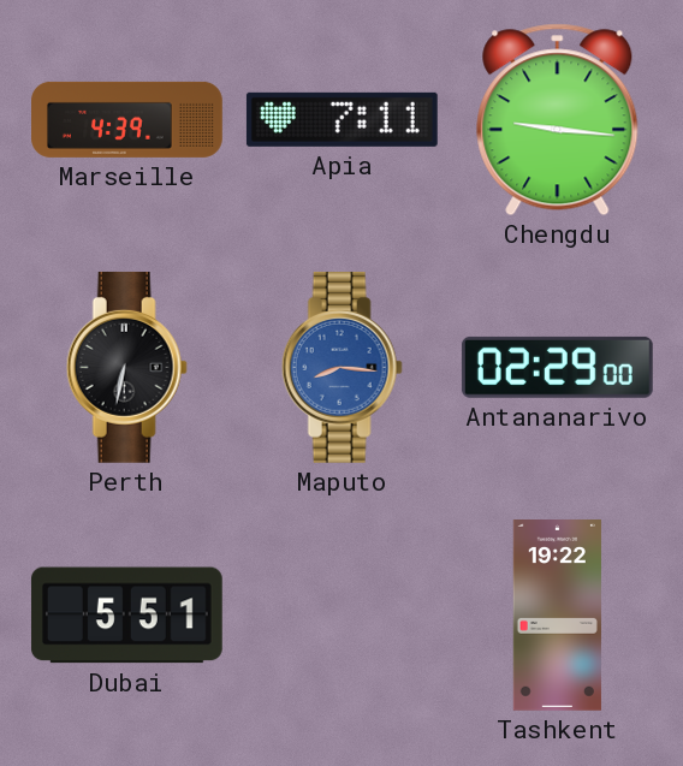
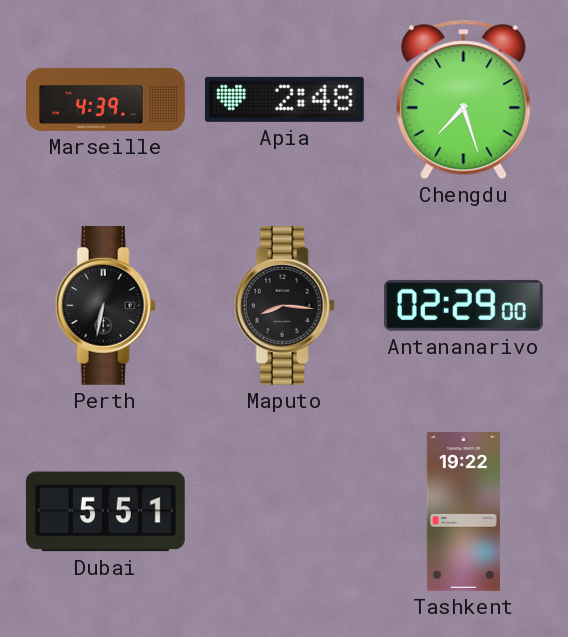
Apia: 7:11 -> 2:48
Chengdu: 9:16 -> 7:27
Maputo dial: blue -> black
